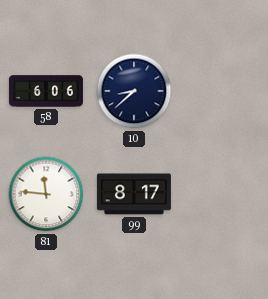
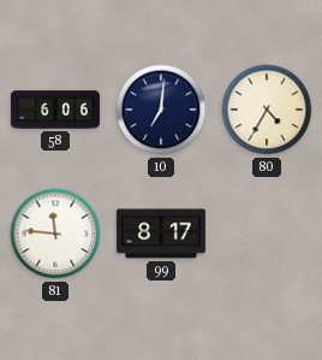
10: 8:38 -> 7:01
80: none -> 4:35
